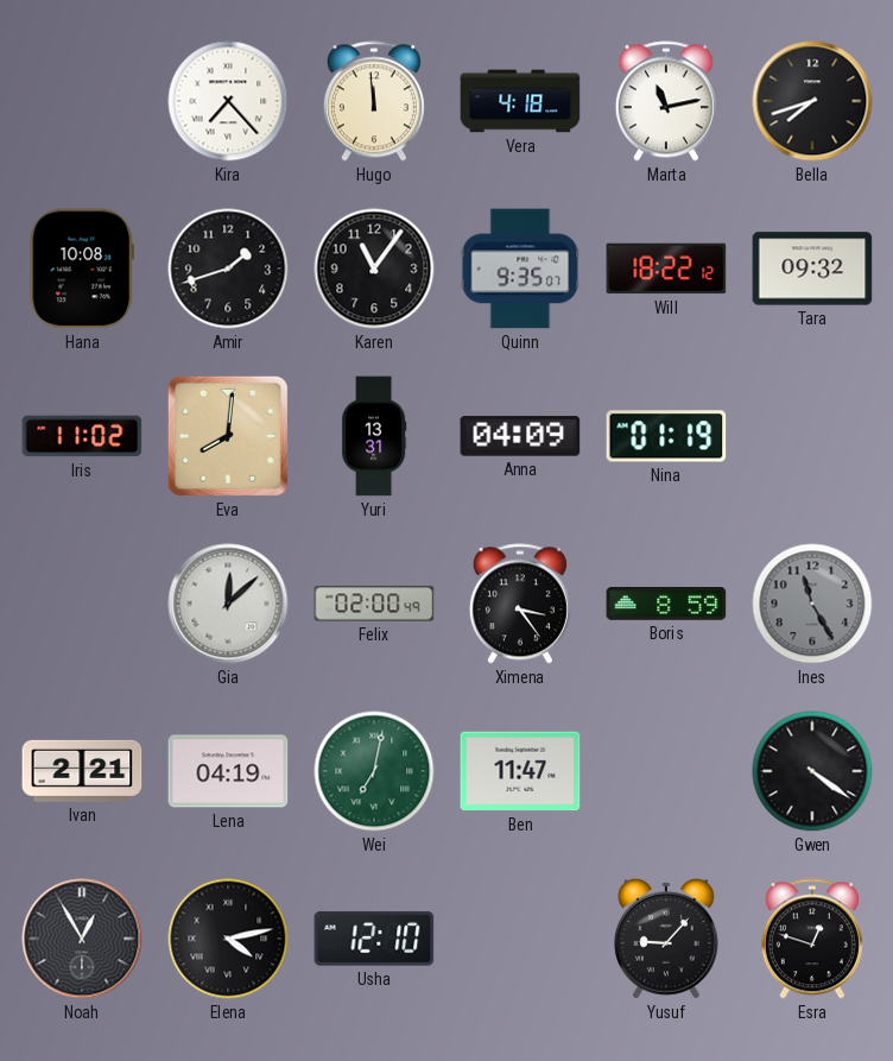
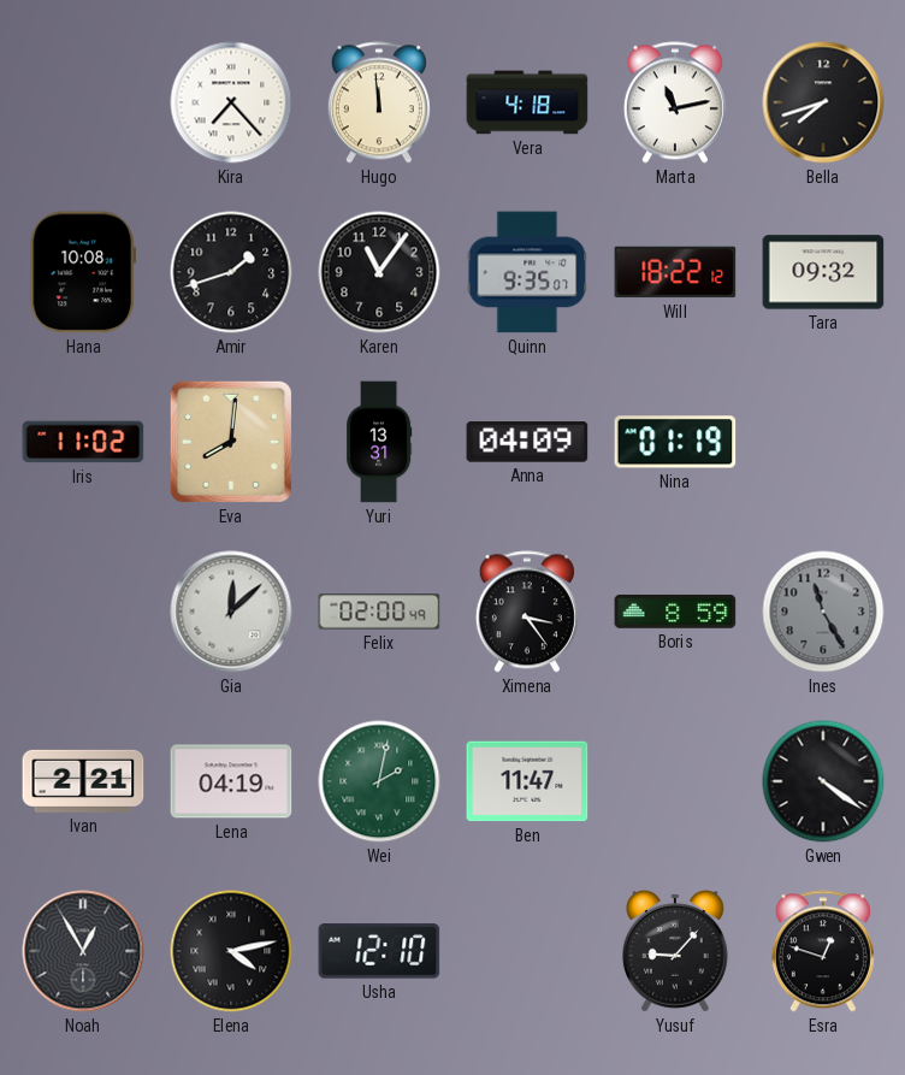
Wei: 7:02 -> 2:02
